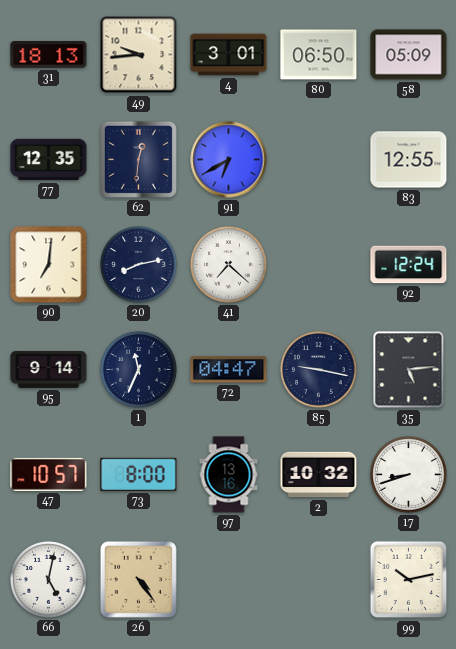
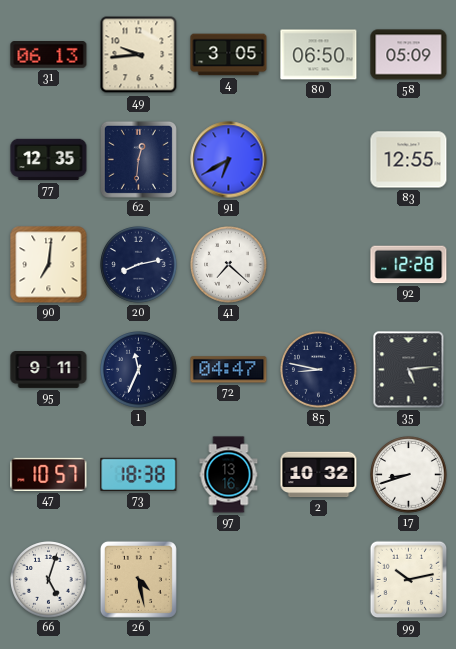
31: 18:13 -> 06:13
4: 3:01 -> 3:05
92: 12:24 -> 12:28
95: 9:14 -> 9:11
85: 9:17 -> 8:47
73: 8:00 -> 18:38
66: 5:02 -> 5:03
26: 4:24 -> 4:28
